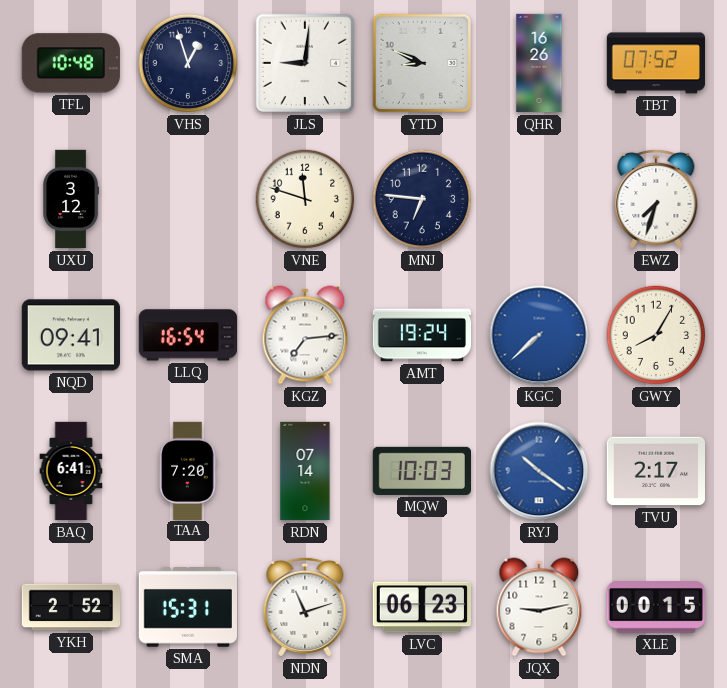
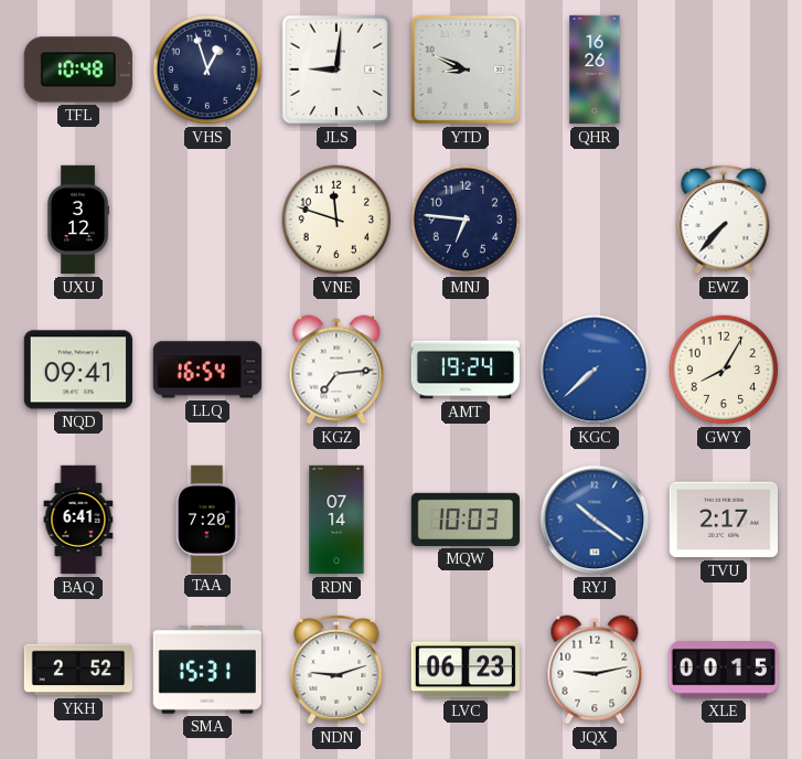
TBT: 07:52 -> none
EWZ: 7:33 -> 7:37
NDN: 11:12 -> 9:12
